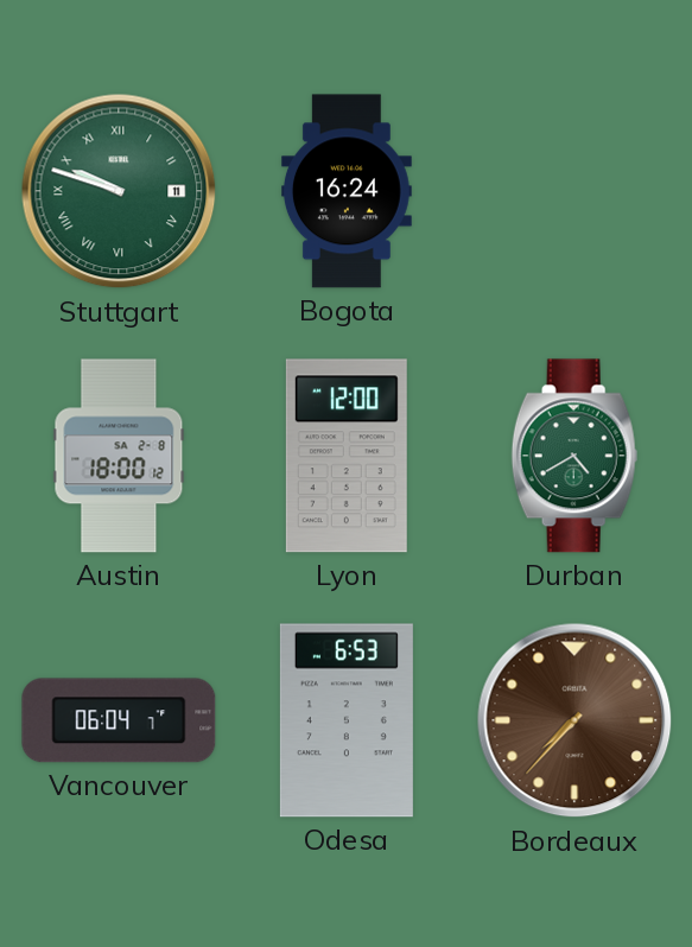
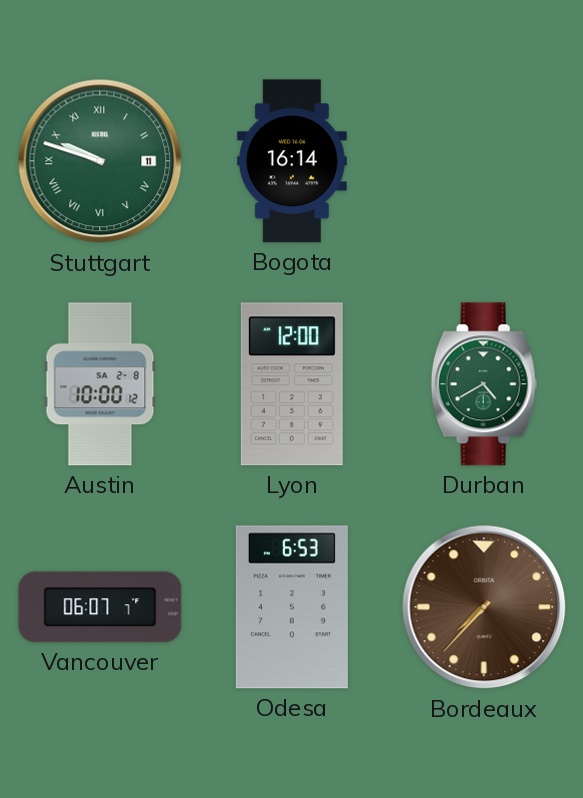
Bogota: 16:24 -> 16:14
Austin: 18:00 -> 10:00
Vancouver: 06:04 -> 06:07
